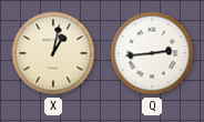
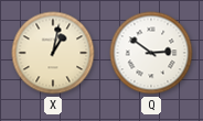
Q: 2:44 -> 2:51
